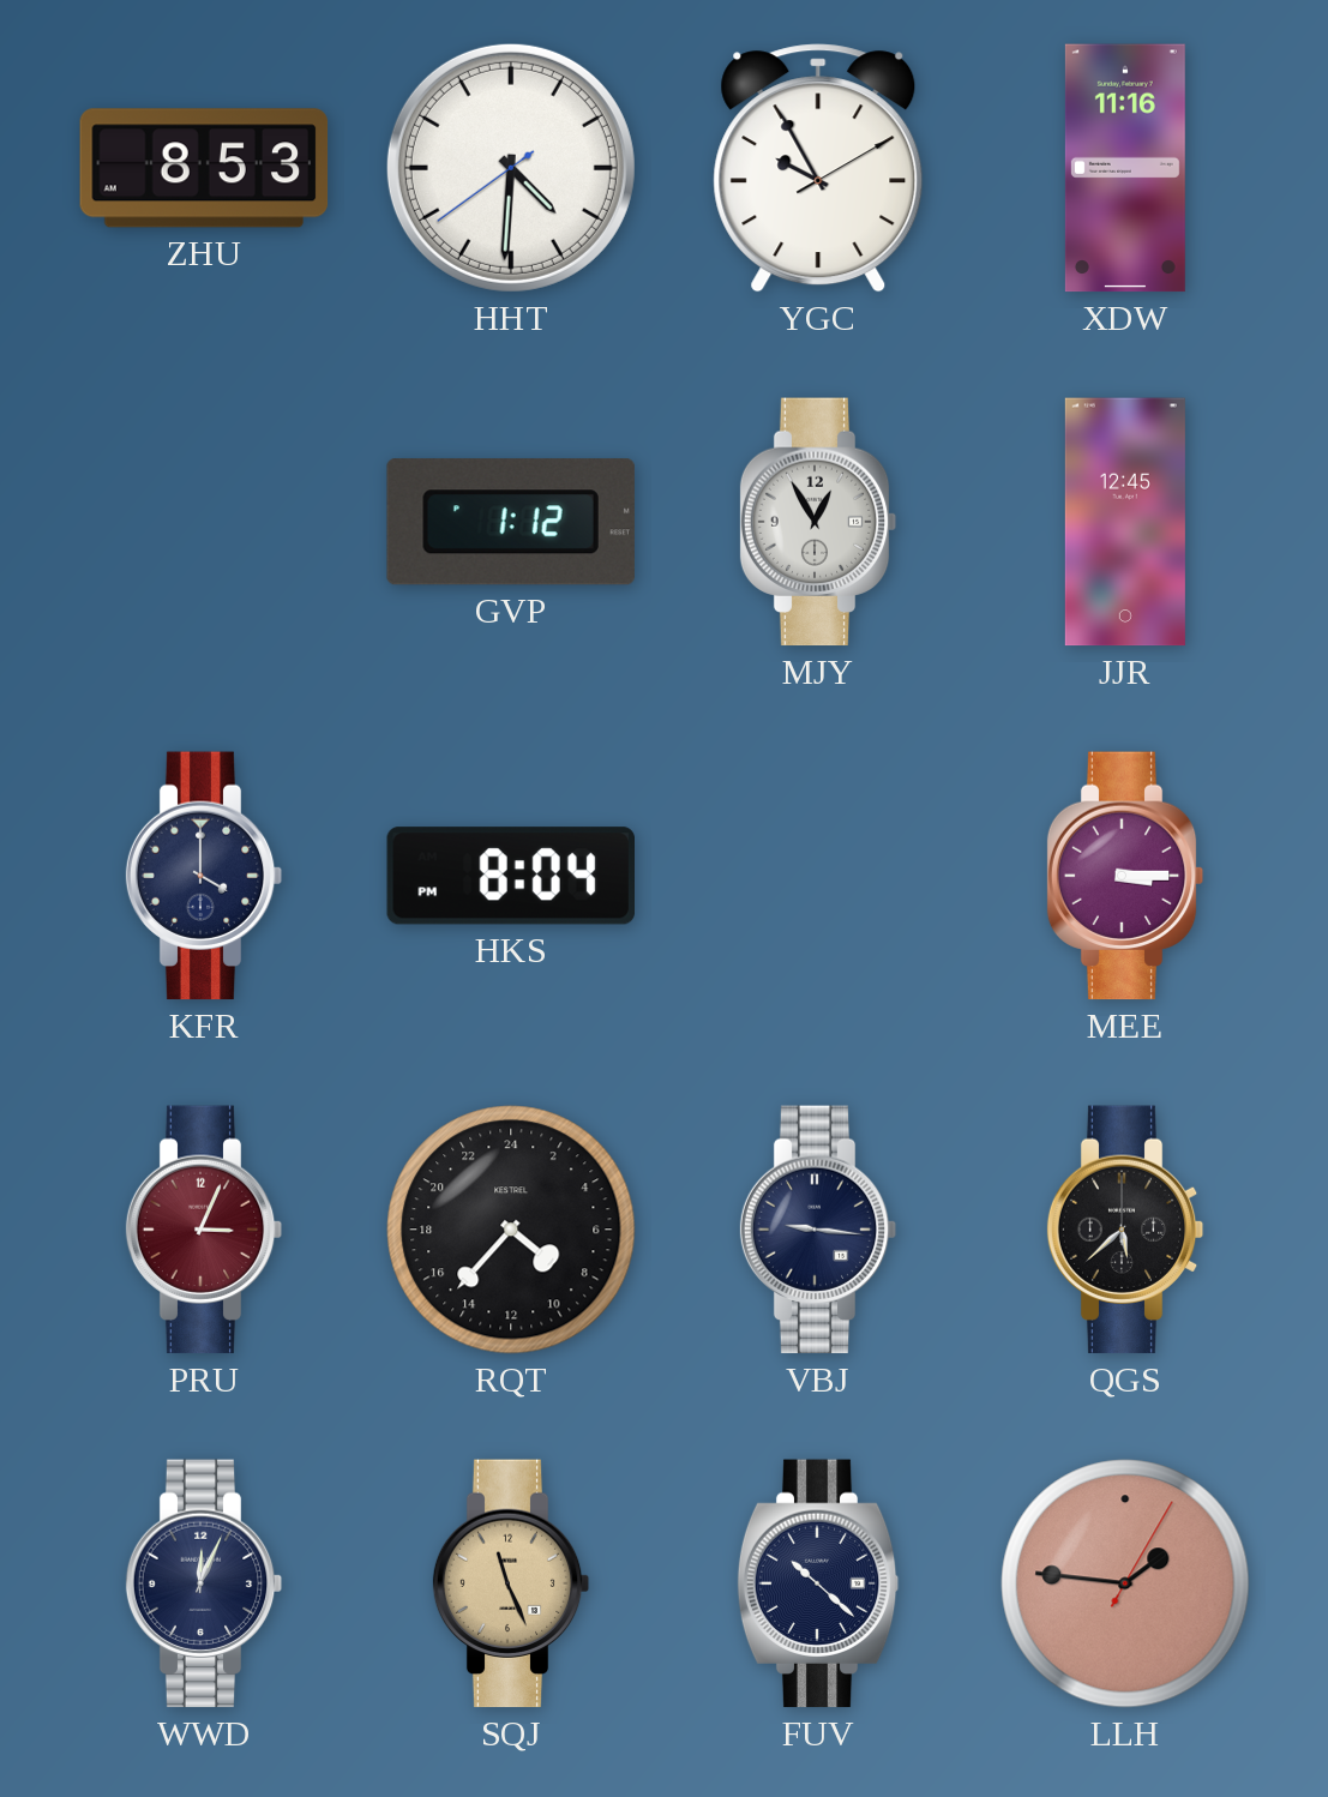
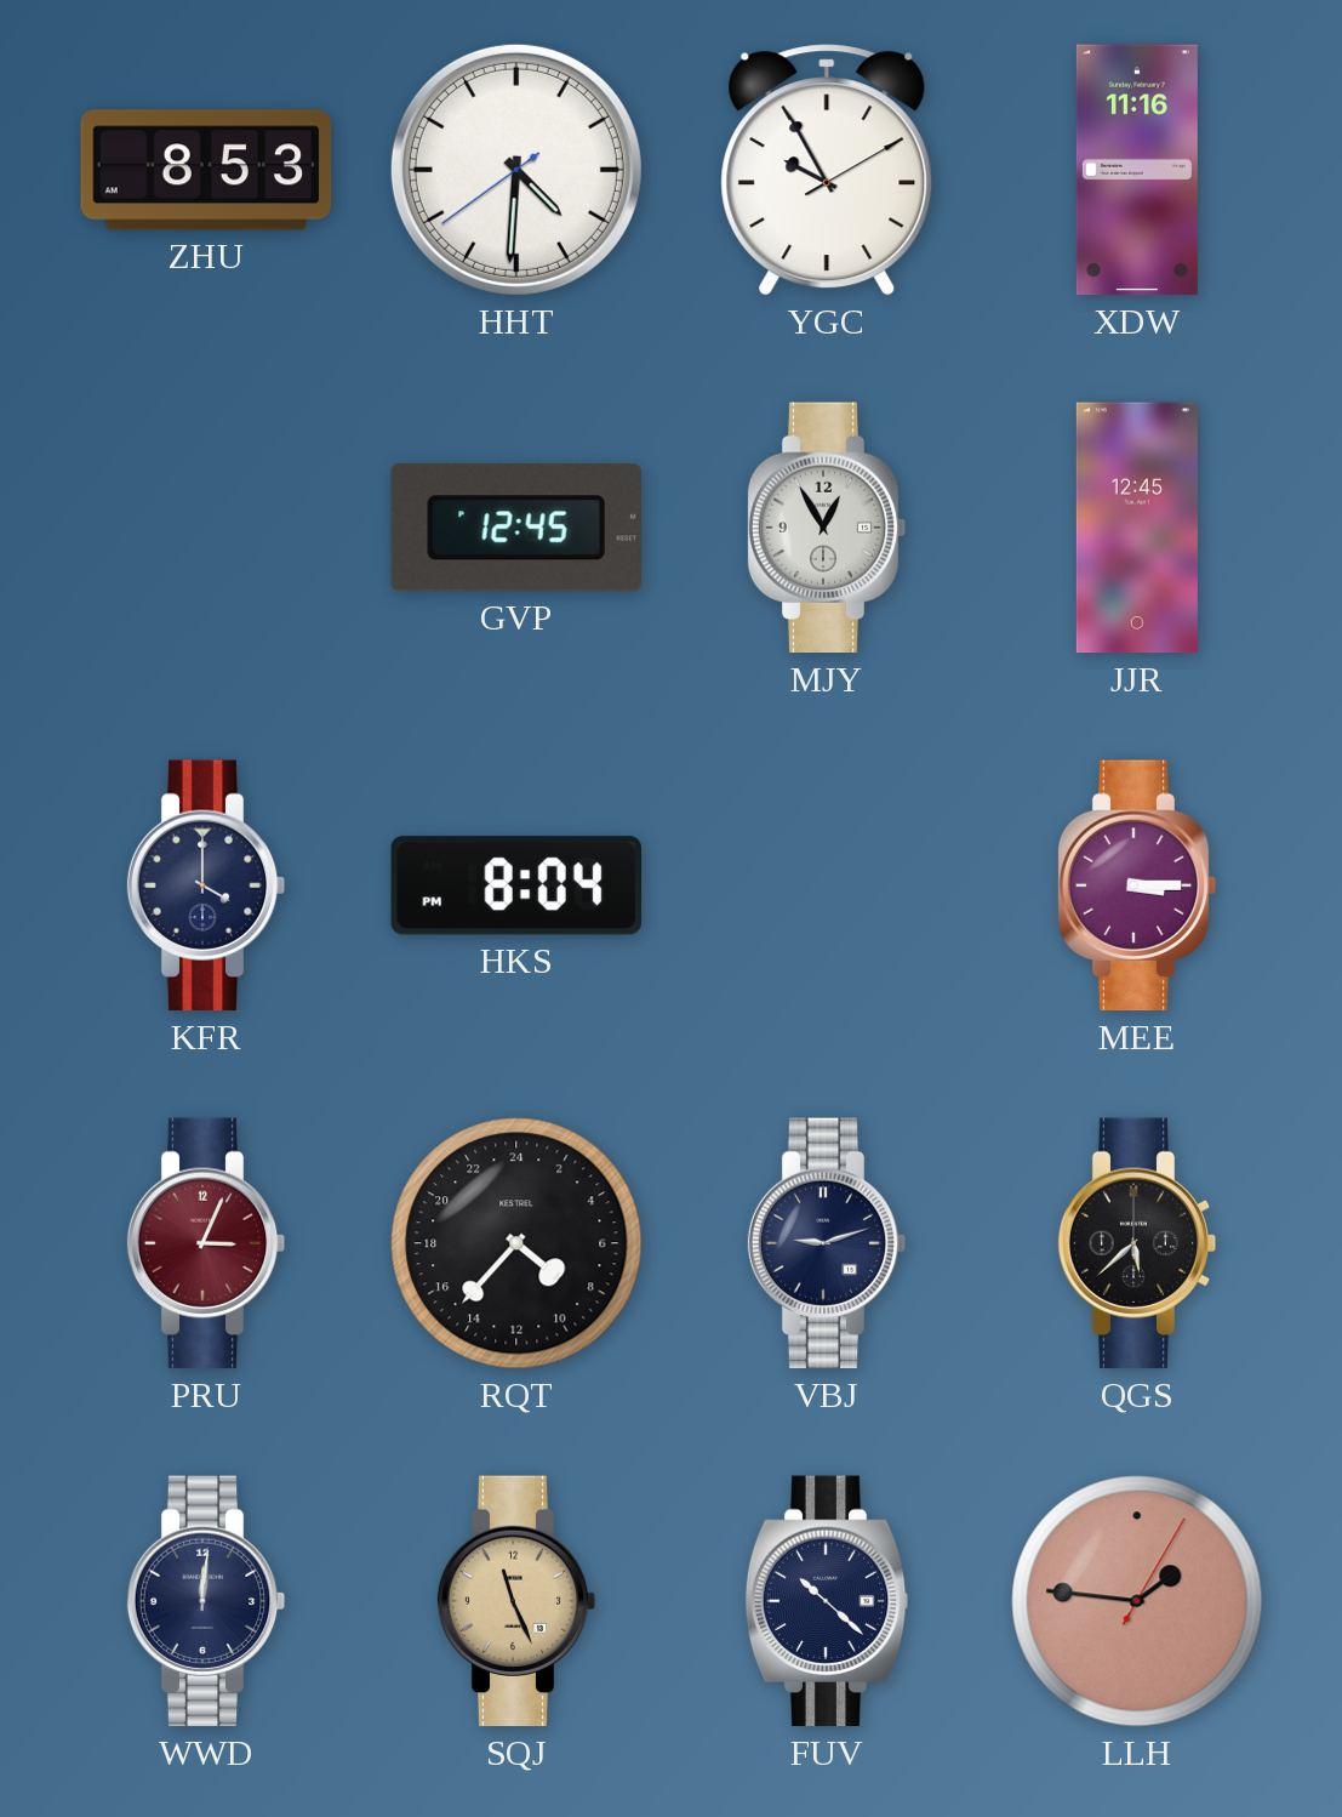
GVP: 1:12 -> 12:45
VBJ: 9:16 -> 9:12
WWD: 12:04 -> 12:01
